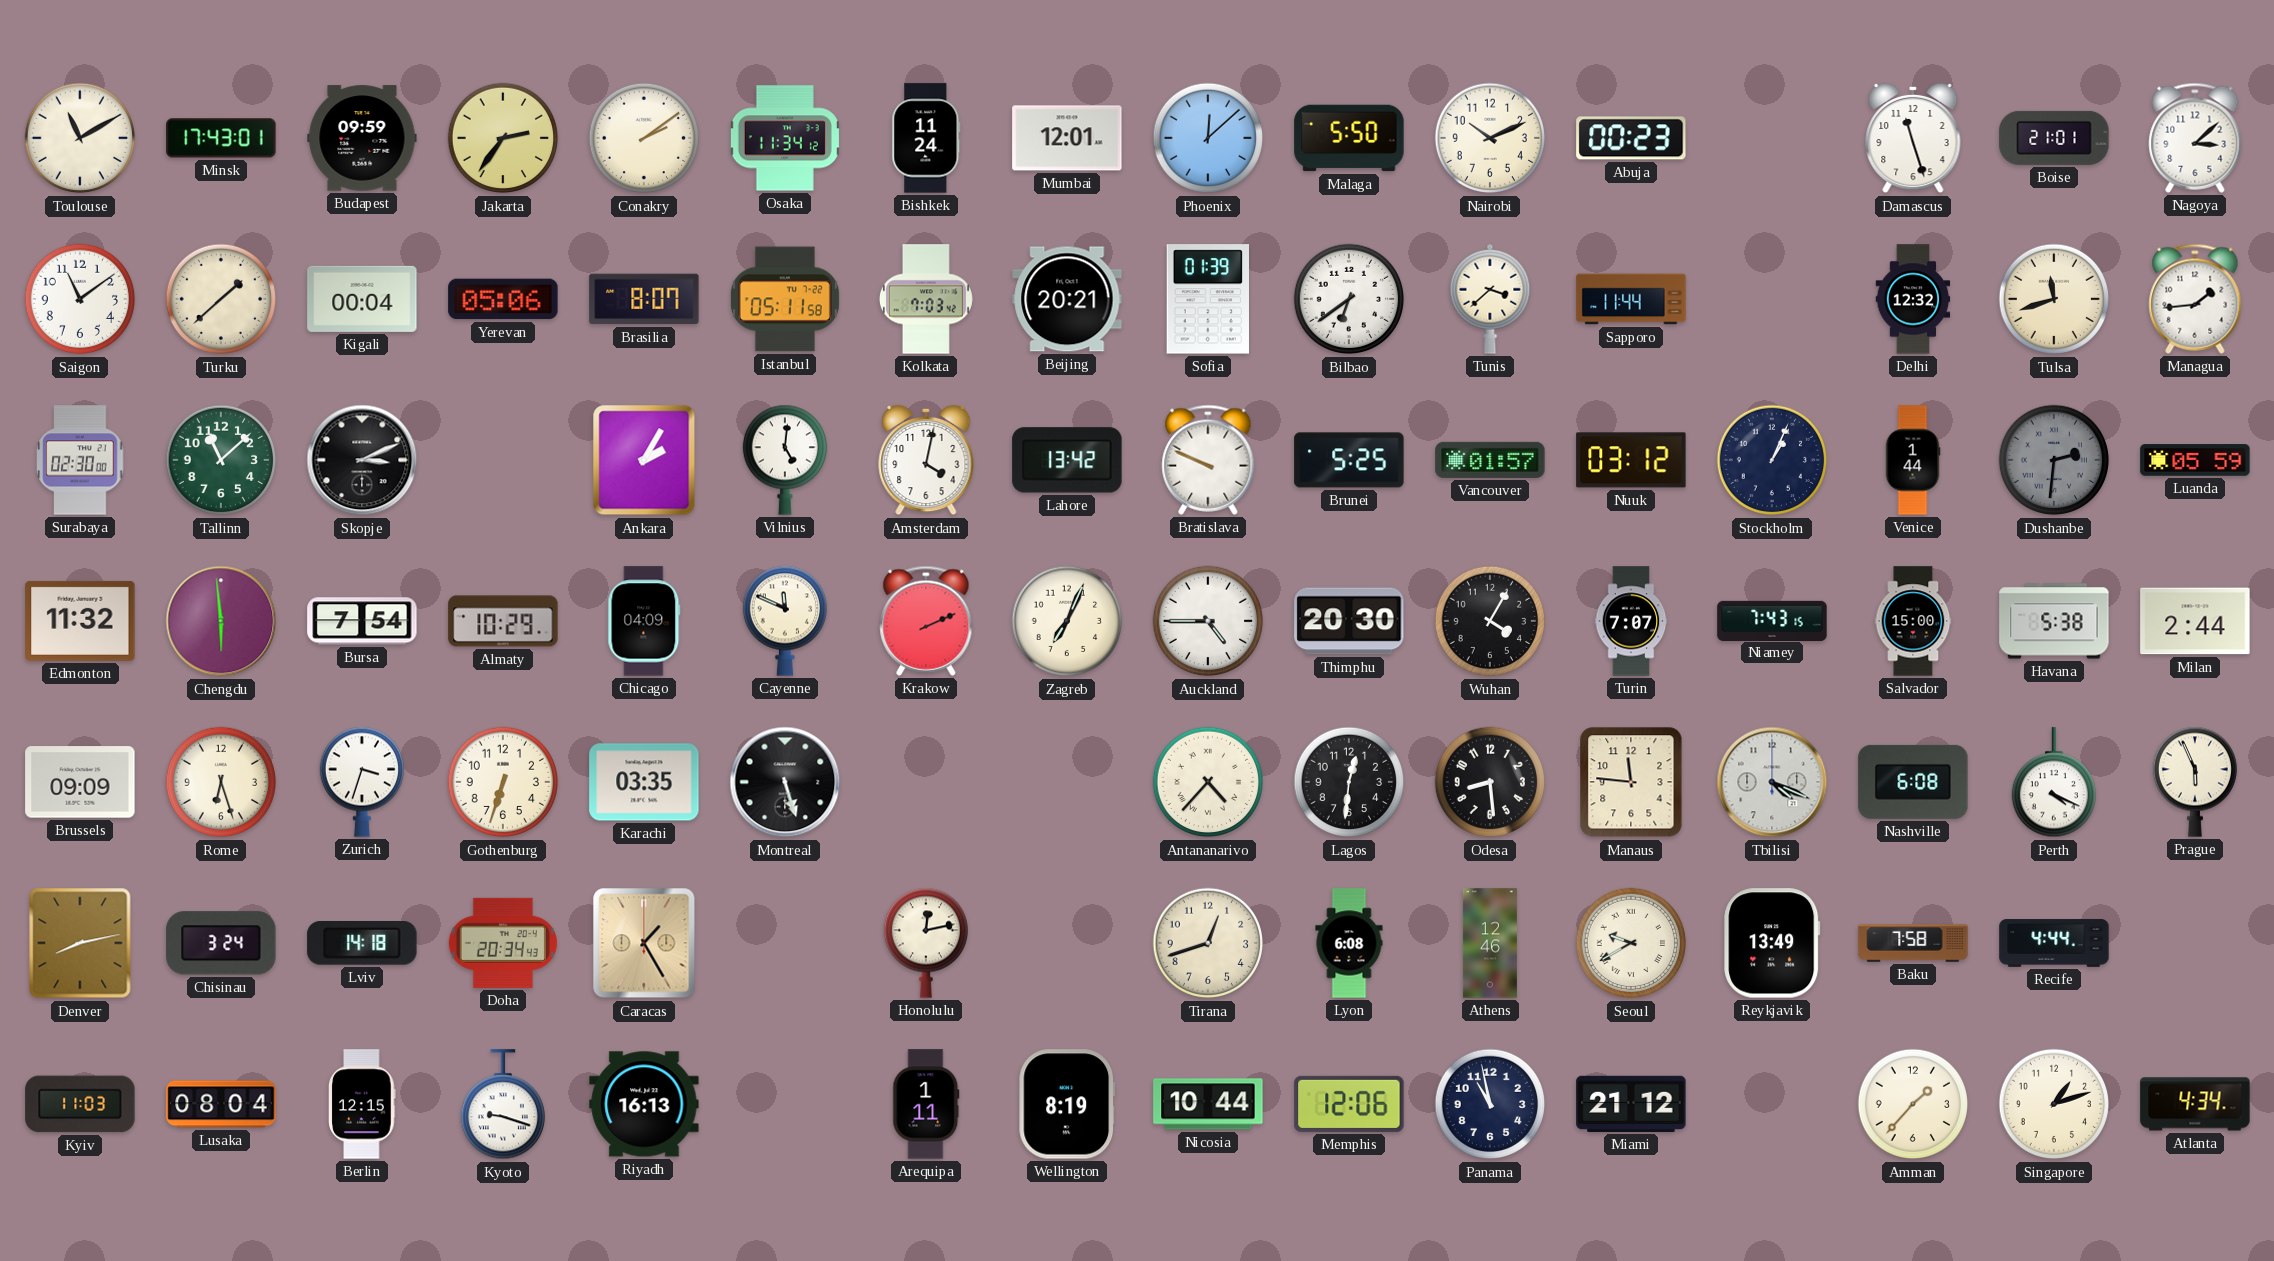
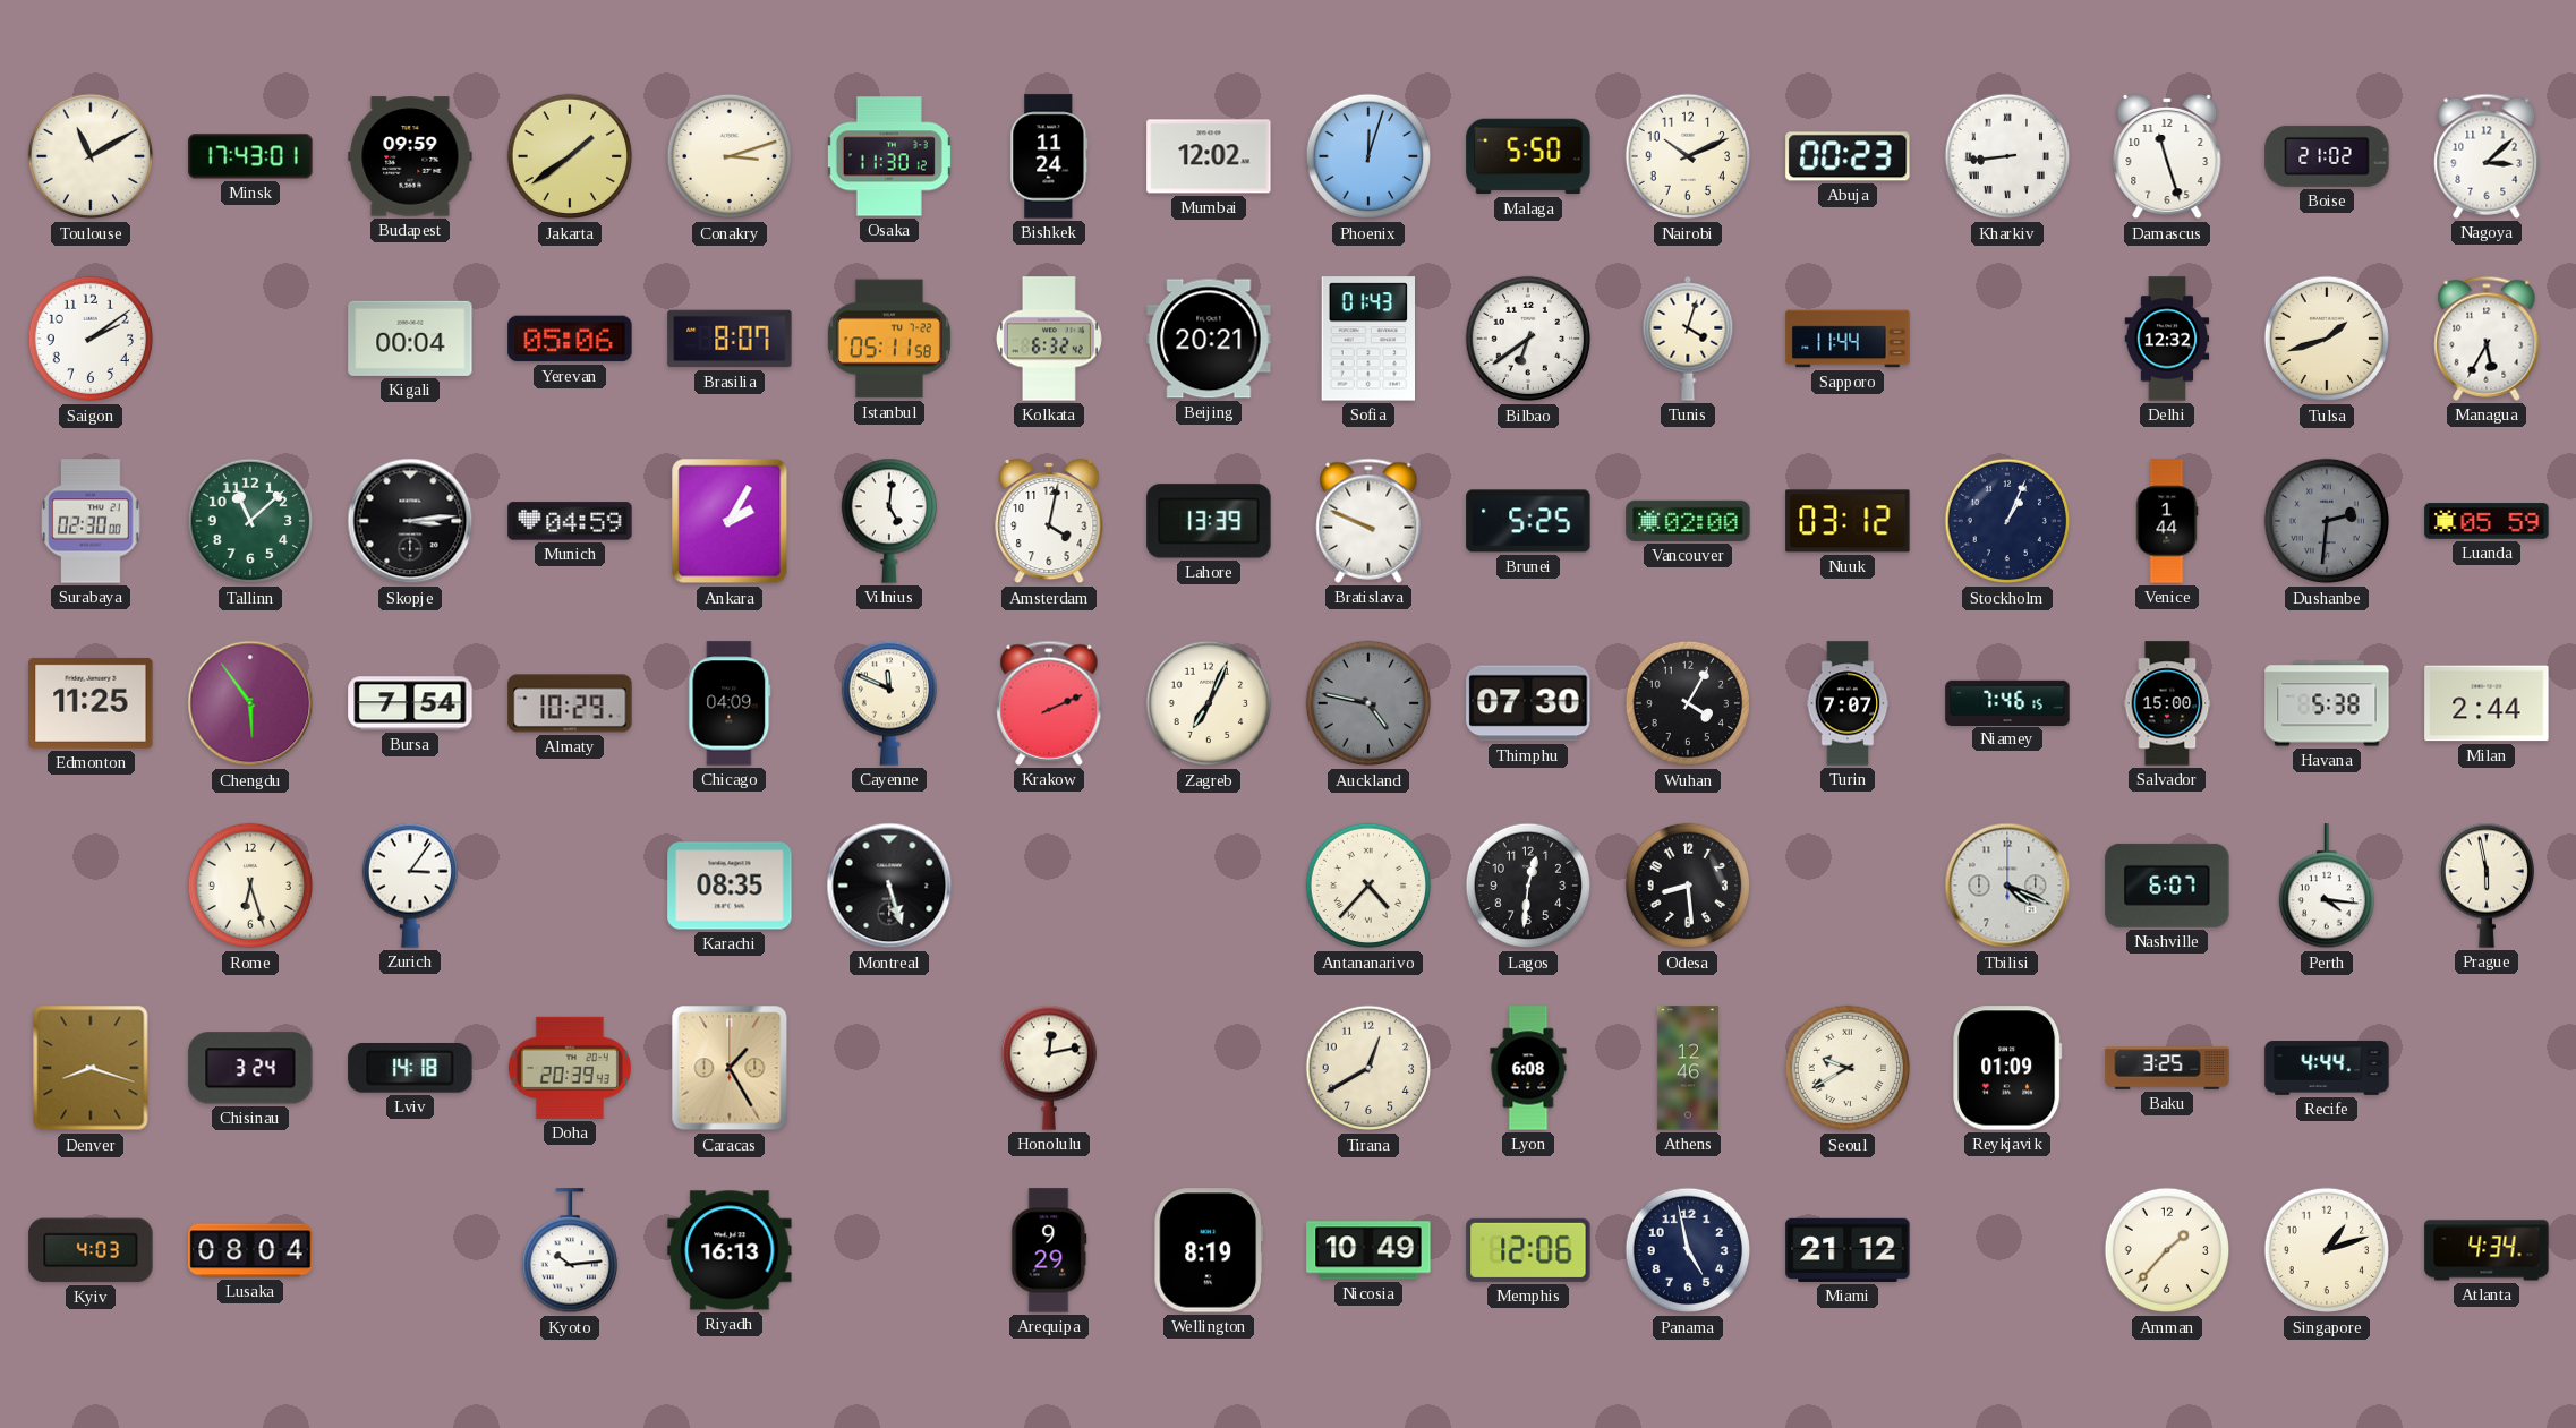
Jakarta: 2:36 -> 1:39
Conakry: 2:09 -> 3:12
Osaka: 11:34 -> 11:30
Mumbai: 12:01 -> 12:02
Phoenix: 12:08 -> 12:03
Kharkiv: none -> 8:44
Boise: 21:01 -> 21:02
Saigon: 11:09 -> 2:09
Turku: 1:38 -> none
Kolkata: 7:03 -> 6:32
Sofia: 01:39 -> 01:43
Tunis: 3:38 -> 4:03
Tulsa: 11:42 -> 1:42
Managua: 1:44 -> 5:35
Skopje: 3:11 -> 3:14
Munich: none -> 04:59
Lahore: 13:42 -> 13:39
Vancouver: 01:57 -> 02:00
Edmonton: 11:32 -> 11:25
Chengdu: 5:59 -> 5:54
Auckland: 4:45 -> 4:47
Auckland dial: white -> grey
Thimphu: 20:30 -> 07:30
Niamey: 7:43 -> 7:46
Brussels: 09:09 -> none
Zurich: 3:33 -> 3:06
Gothenburg: 6:33 -> none
Karachi: 03:35 -> 08:35
Manaus: 11:46 -> none
Nashville: 6:08 -> 6:07
Perth: 4:19 -> 4:16
Prague: 5:56 -> 5:58
Denver: 8:13 -> 8:18
Doha: 20:34 -> 20:39
Tirana: 12:42 -> 12:40
Reykjavik: 13:49 -> 01:09
Baku: 7:58 -> 3:25
Kyiv: 11:03 -> 4:03
Berlin: 12:15 -> none
Kyoto: 9:18 -> 10:14
Arequipa: 1:11 -> 9:29
Nicosia: 10:44 -> 10:49
Panama: 10:58 -> 4:58
